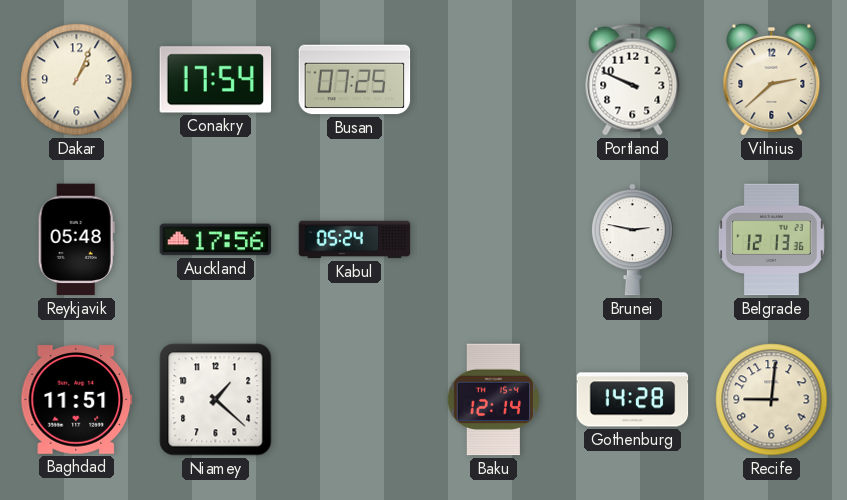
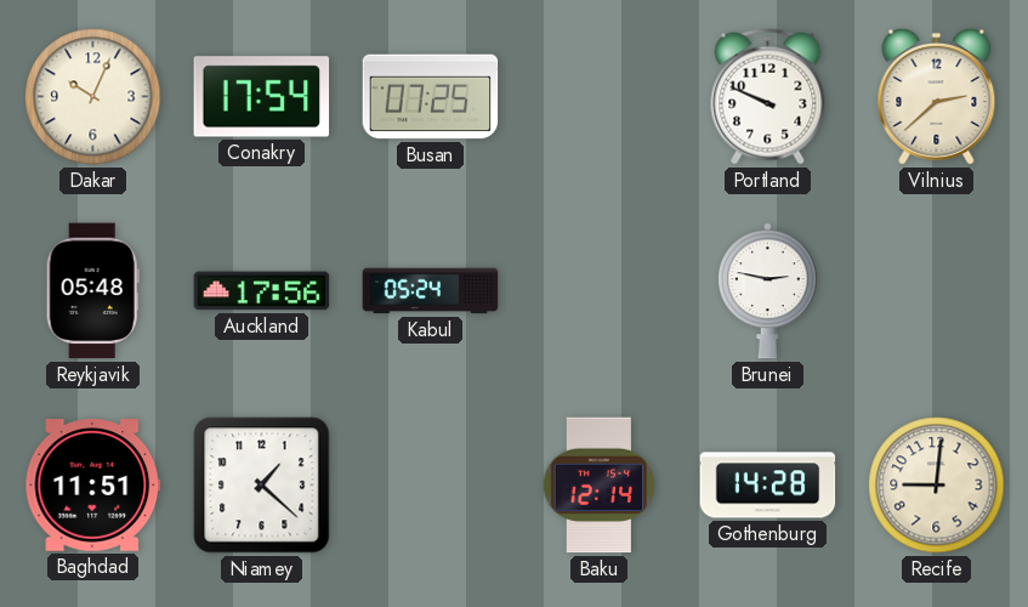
Dakar: 1:04 -> 10:04
Belgrade: 12:13 -> none
